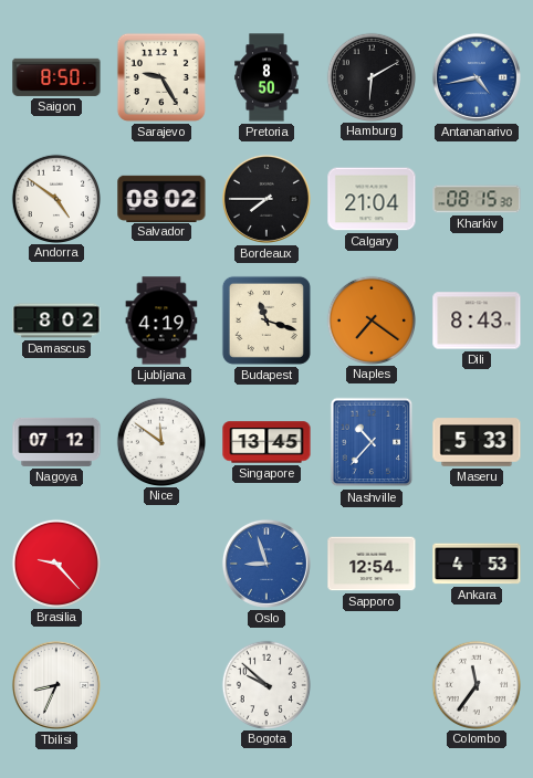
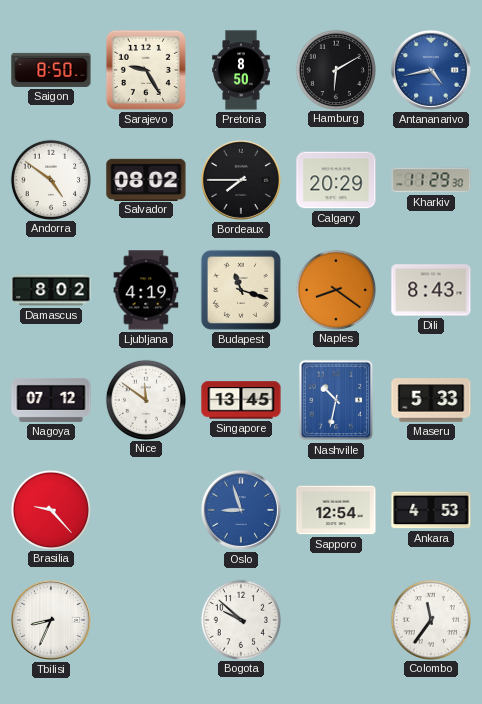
Calgary: 21:04 -> 20:29
Kharkiv: 08:15 -> 11:29
Naples: 7:21 -> 8:21
Nashville: 10:37 -> 10:32
